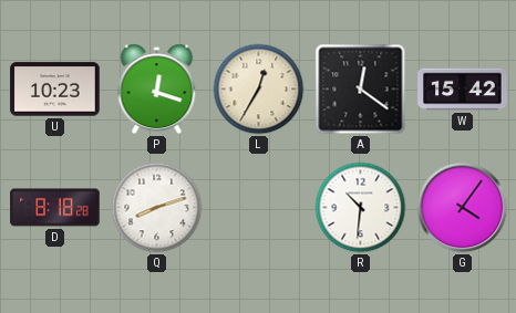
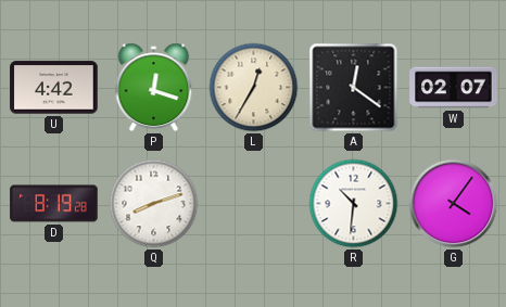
U: 10:23 -> 4:42
W: 15:42 -> 02:07
D: 8:18 -> 8:19
